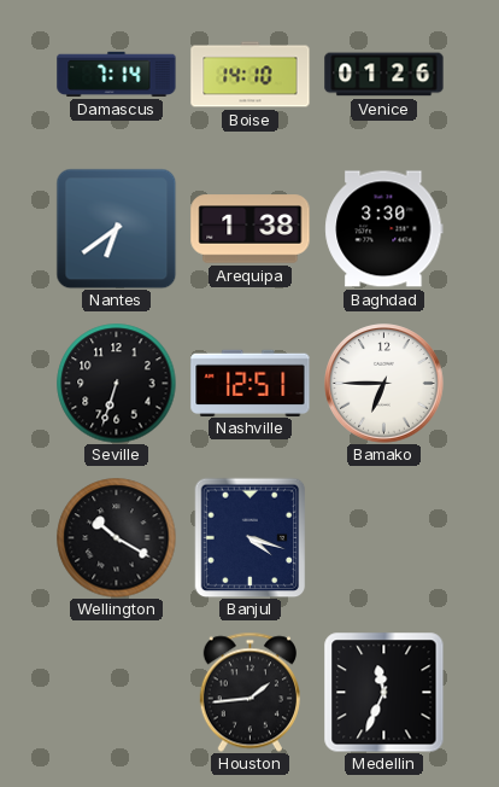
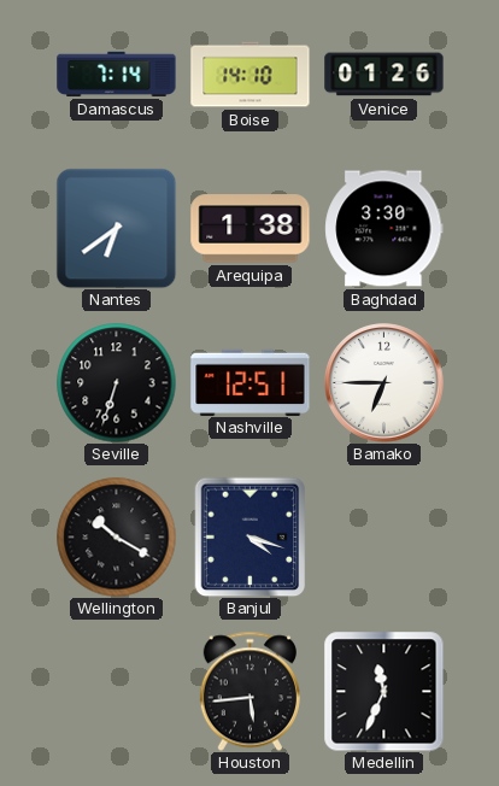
Houston: 1:44 -> 5:44
